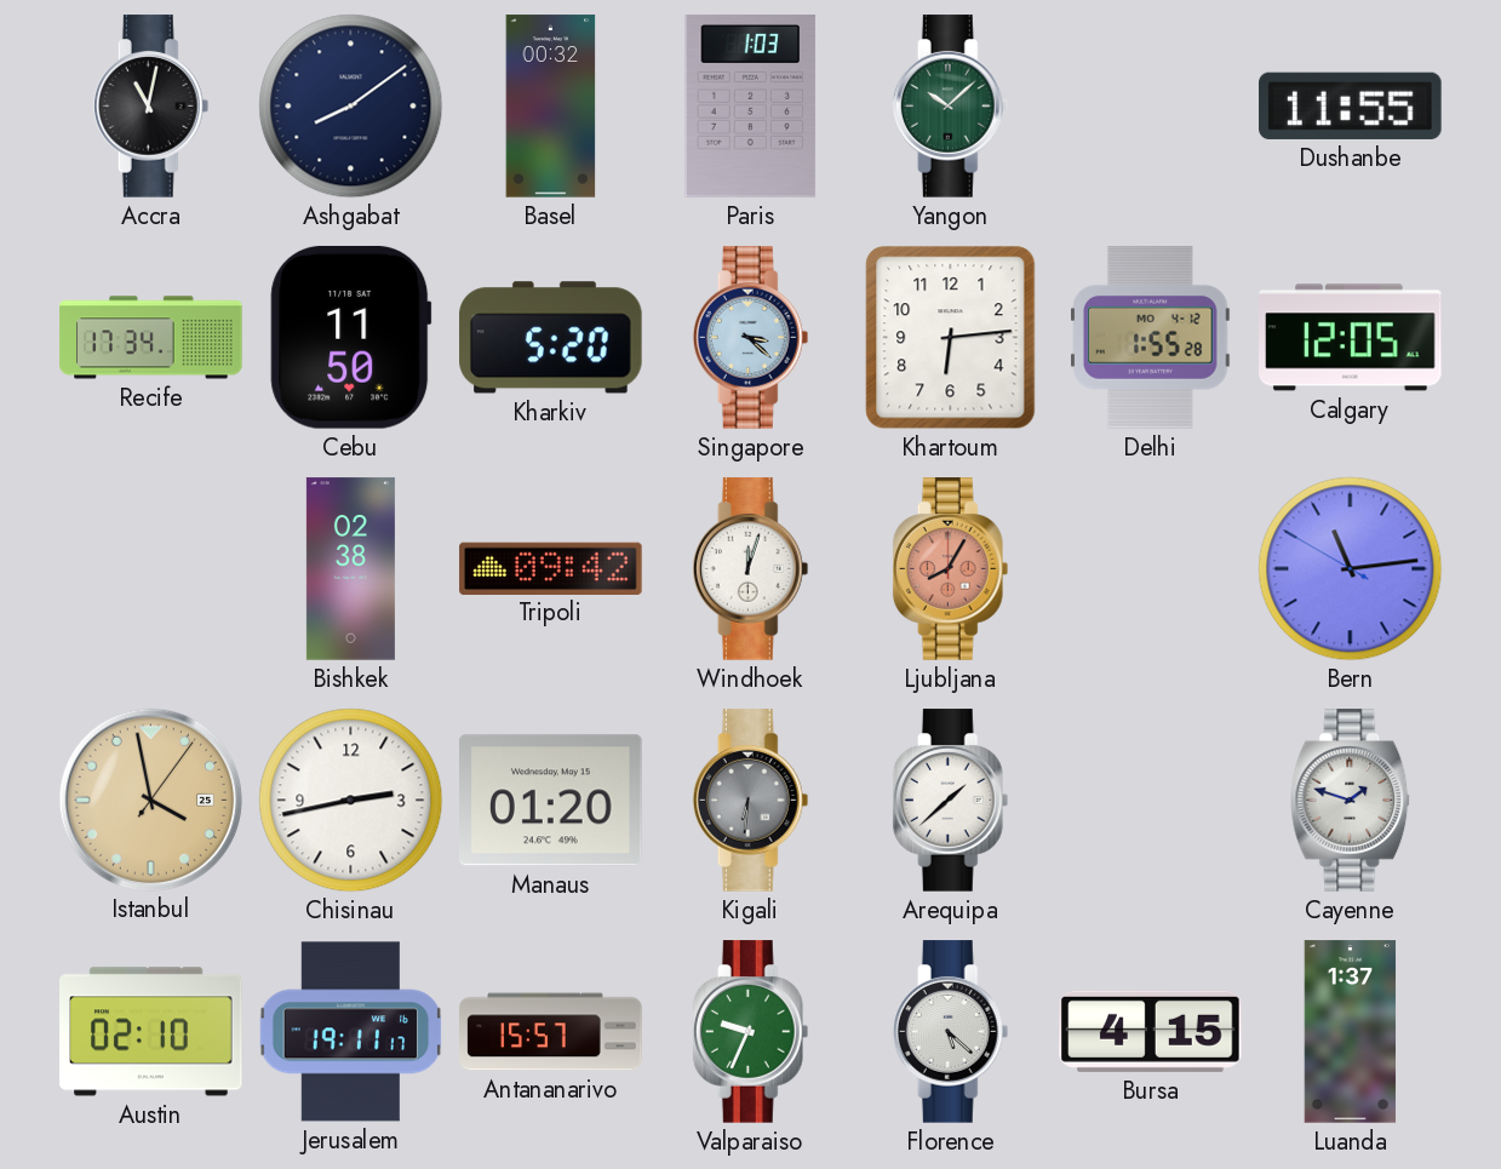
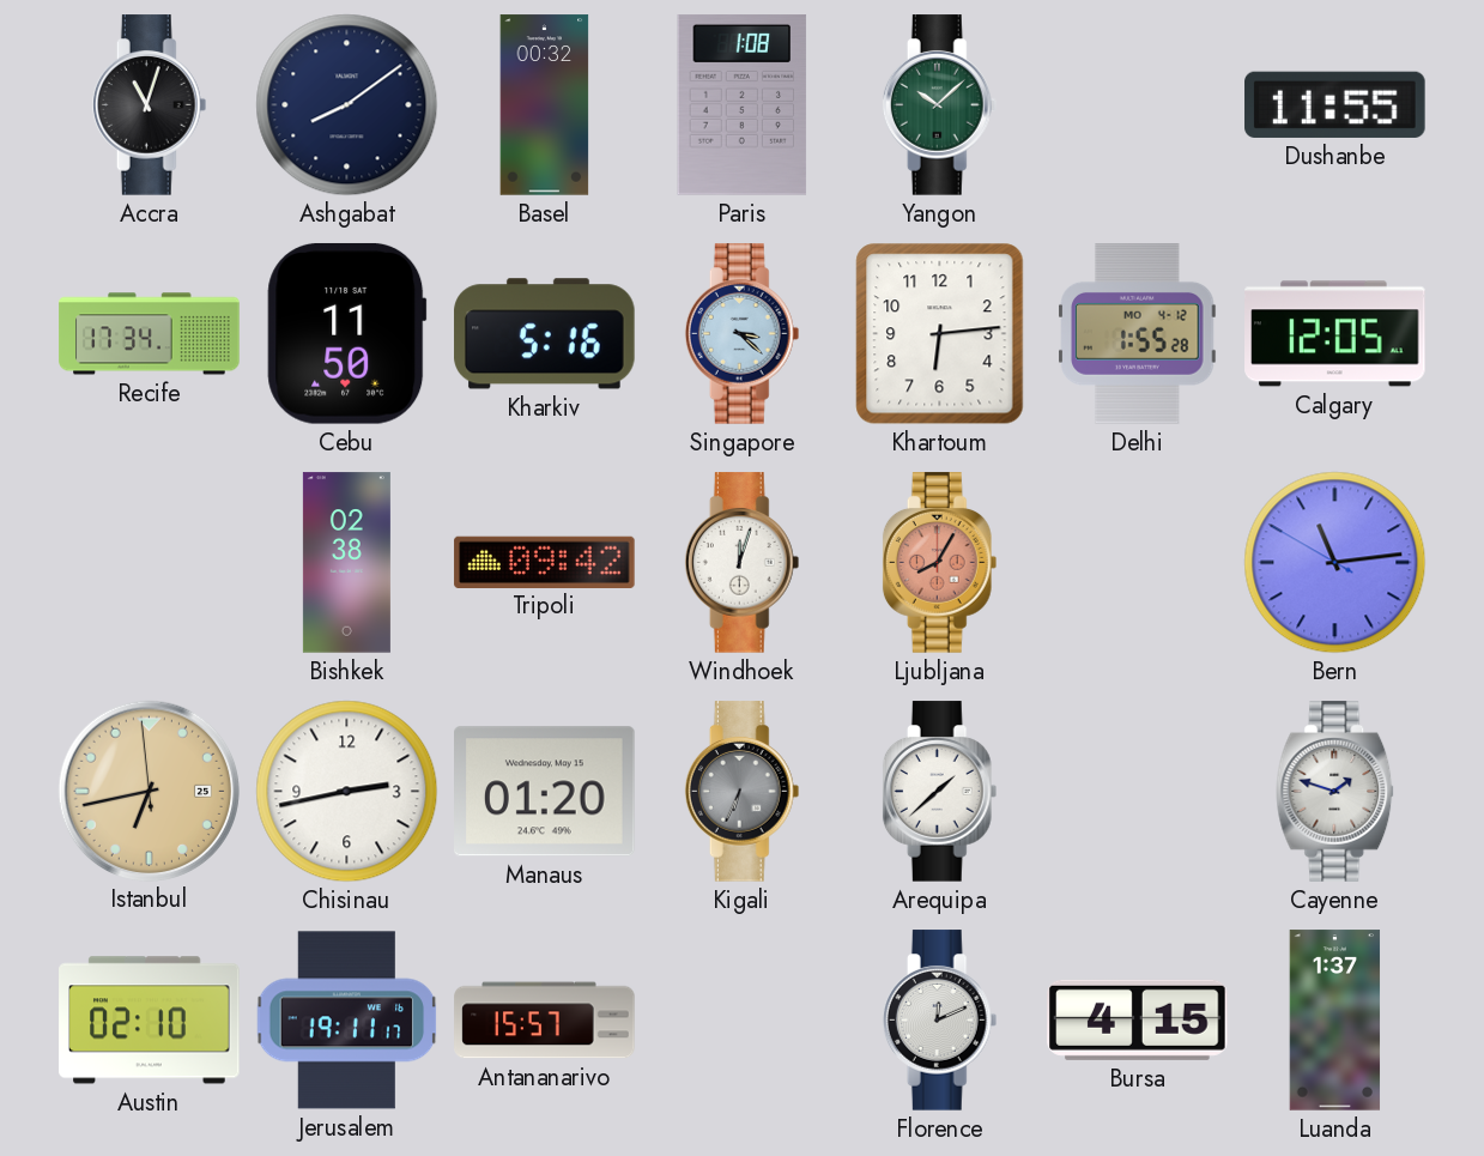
Accra: 11:02 -> 11:03
Paris: 1:03 -> 1:08
Kharkiv: 5:20 -> 5:16
Istanbul: 3:58 -> 6:42
Kigali: 6:31 -> 6:34
Valparaiso: 9:34 -> none
Florence: 5:22 -> 12:11
